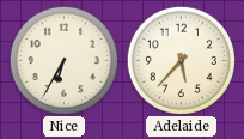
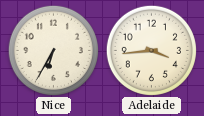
Adelaide: 5:37 -> 3:44
